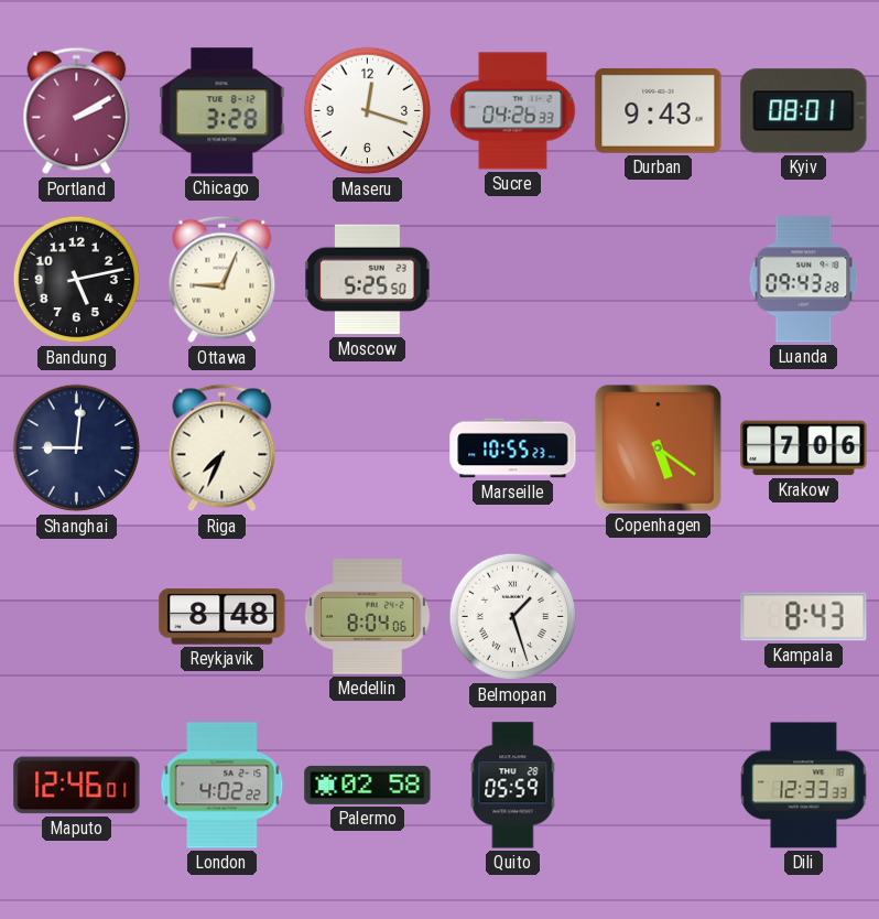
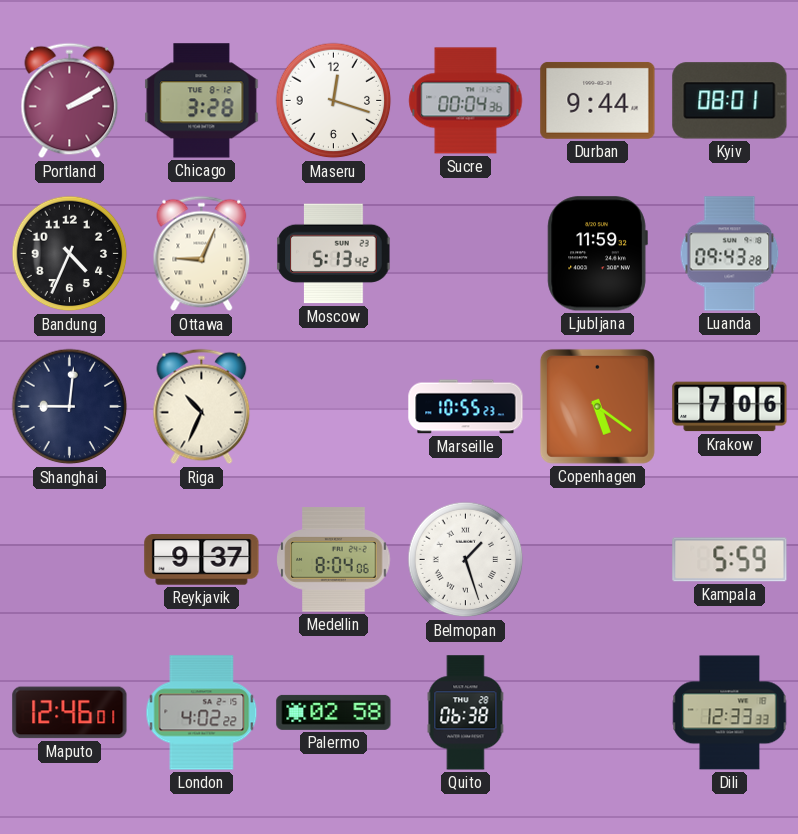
Sucre: 04:26 -> 00:04
Durban: 9:43 -> 9:44
Bandung: 5:13 -> 4:34
Moscow: 5:25 -> 5:13
Ljubljana: none -> 11:59
Riga: 7:34 -> 10:34
Reykjavik: 8:48 -> 9:37
Kampala: 8:43 -> 5:59
Quito: 05:59 -> 06:38
